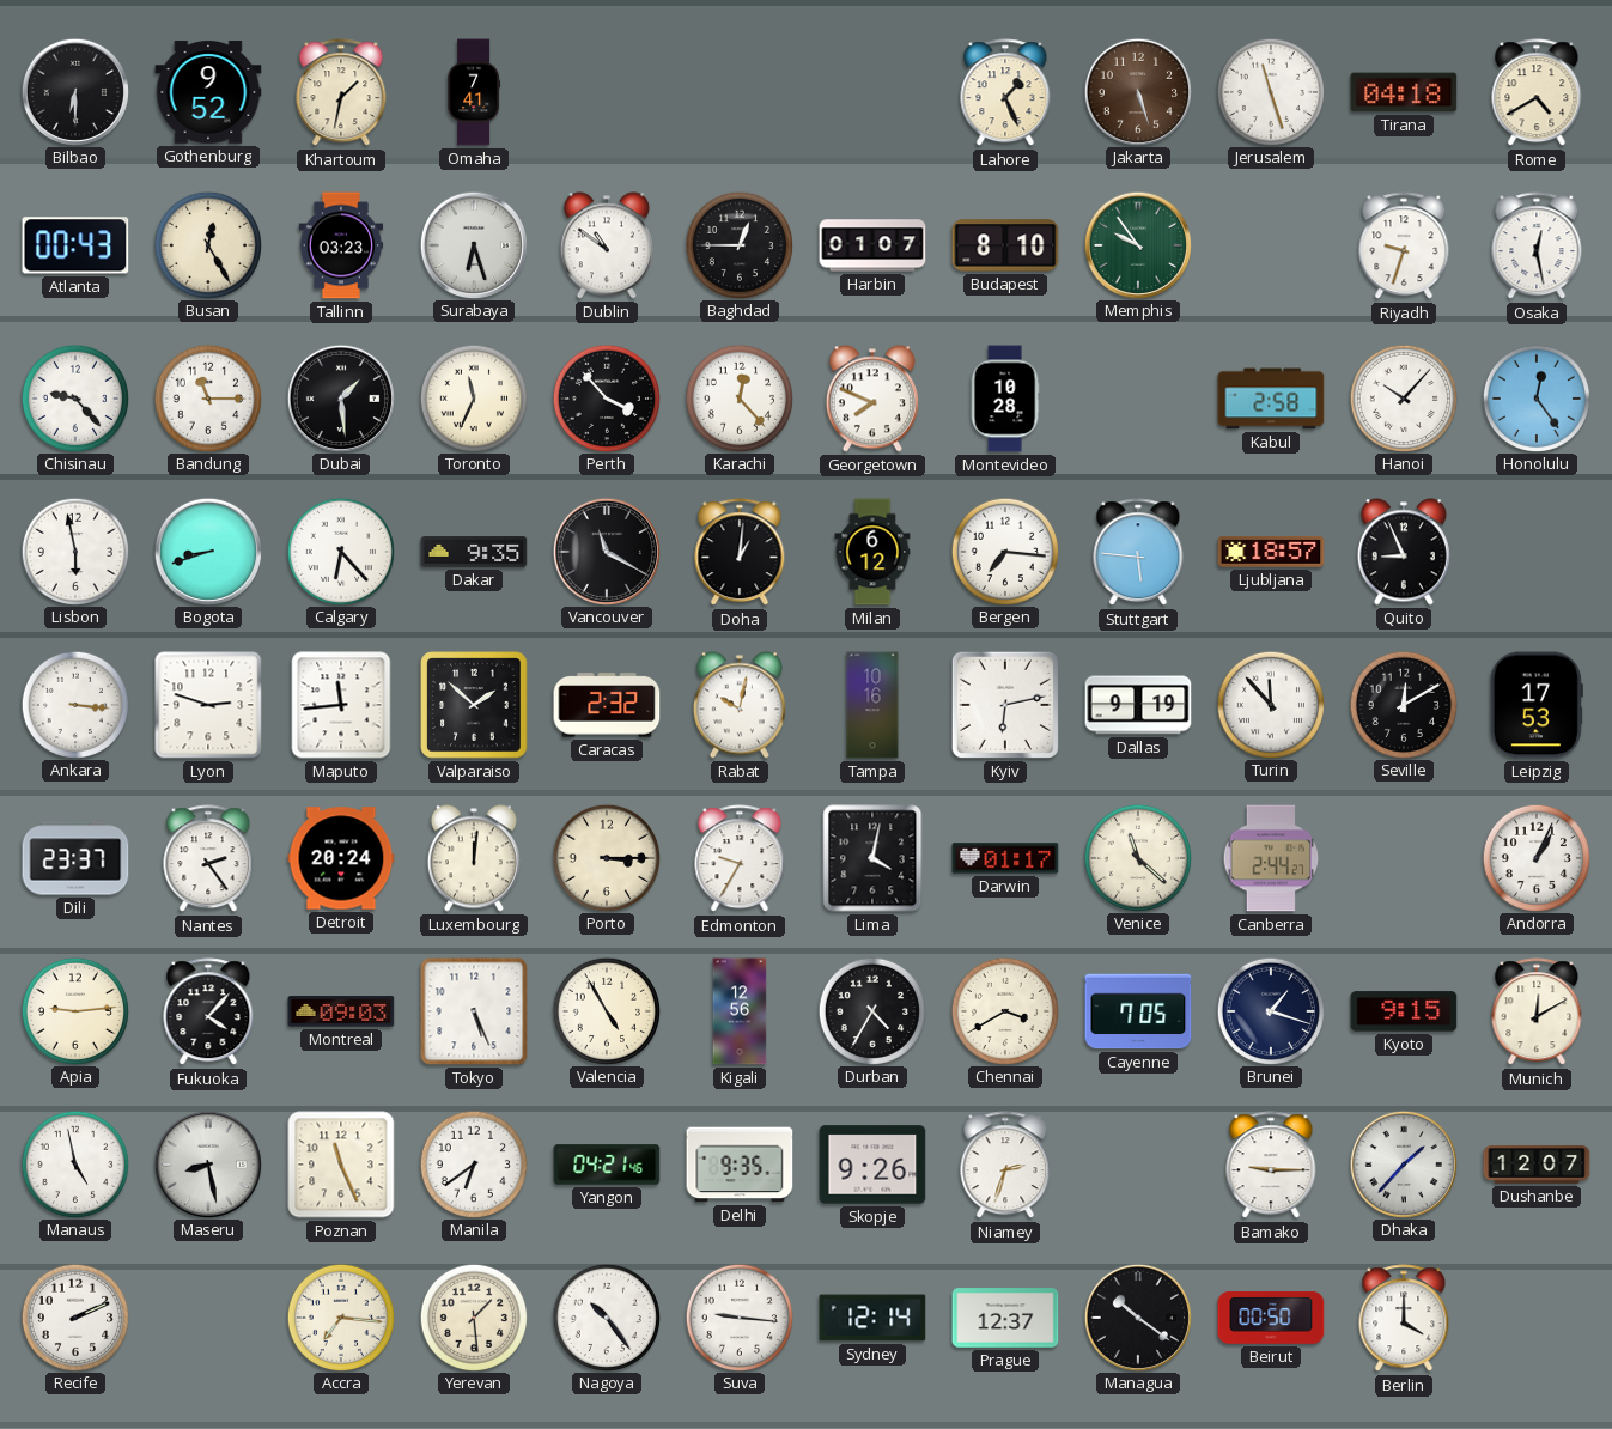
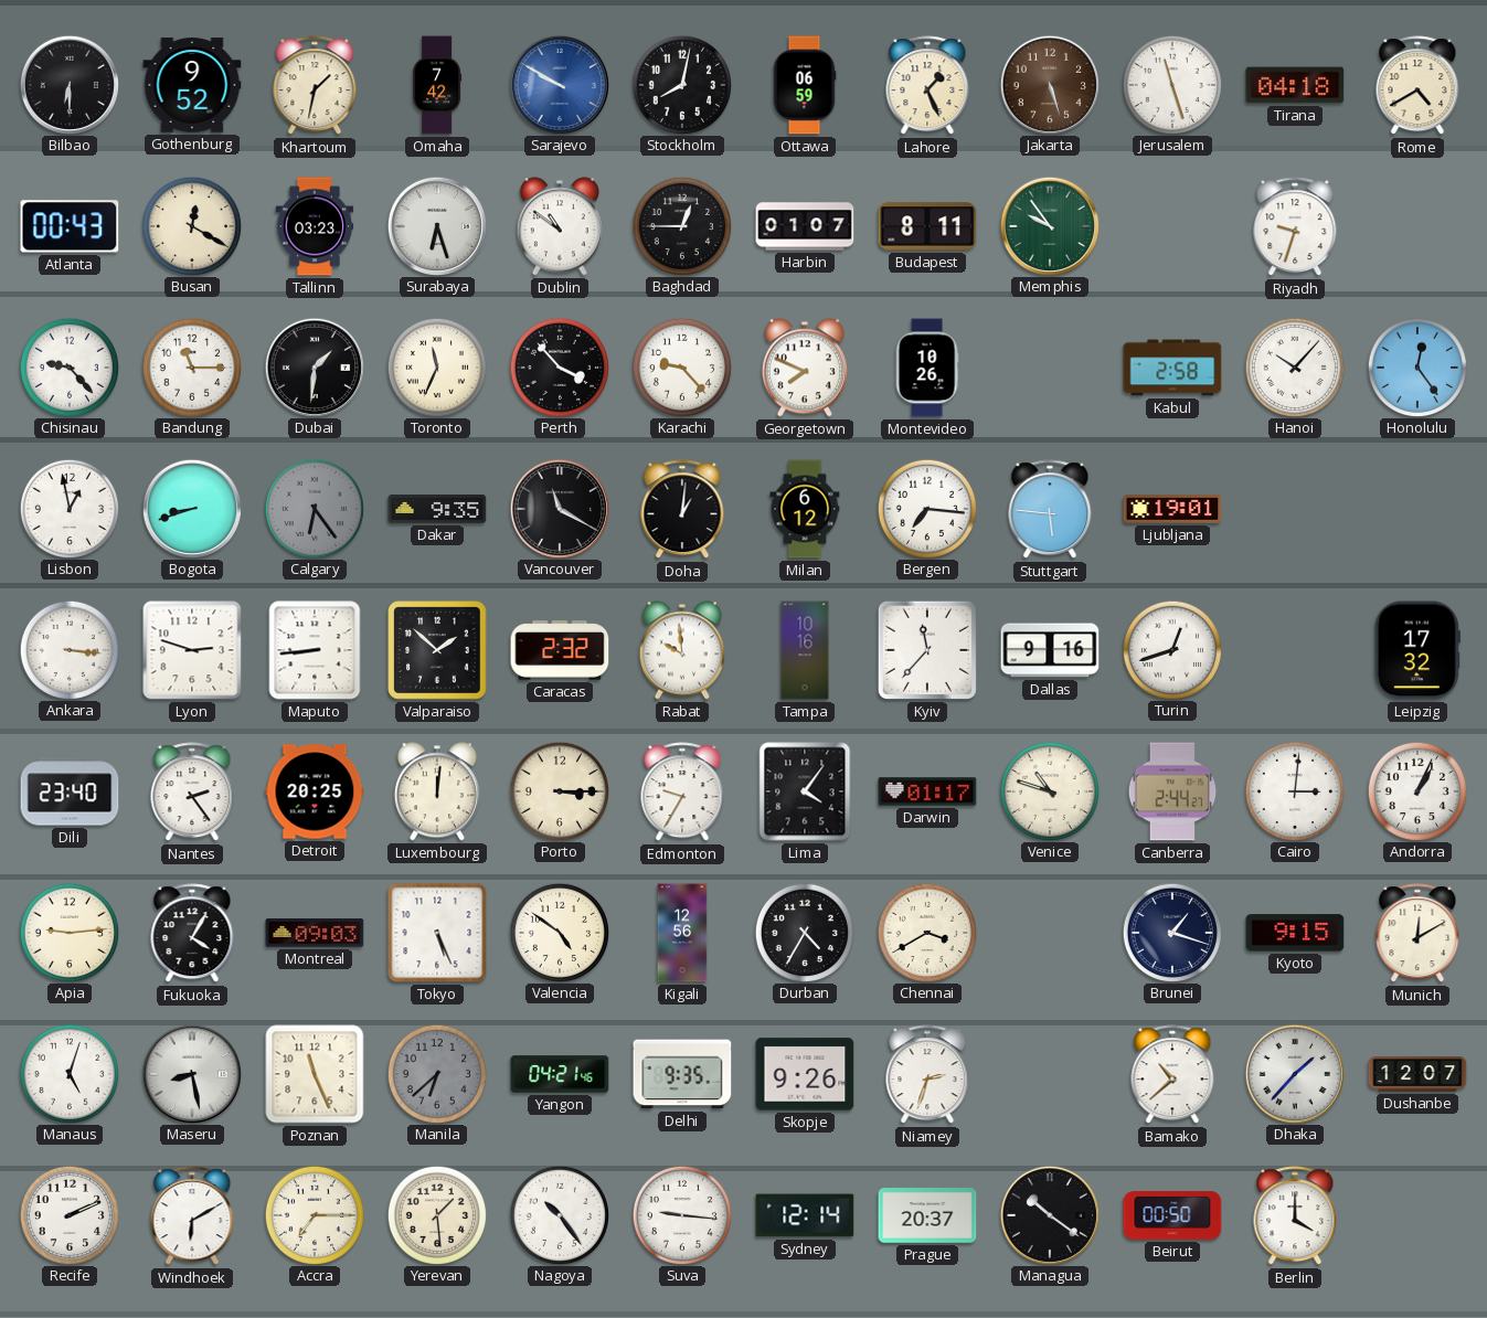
Omaha: 7:41 -> 7:42
Sarajevo: none -> 9:50
Stockholm: none -> 8:02
Ottawa: none -> 06:59
Busan: 12:25 -> 12:20
Budapest: 8:10 -> 8:11
Osaka: 12:28 -> none
Dubai: 1:29 -> 1:31
Karachi: 12:23 -> 9:23
Montevideo: 10:28 -> 10:26
Lisbon: 5:58 -> 12:58
Calgary: 6:23 -> 6:24
Calgary dial: white -> grey
Ljubljana: 18:57 -> 19:01
Quito: 8:56 -> none
Maputo: 11:44 -> 8:44
Rabat: 10:02 -> 9:59
Kyiv: 6:13 -> 11:37
Dallas: 9:19 -> 9:16
Turin: 11:53 -> 12:42
Seville: 12:10 -> none
Leipzig: 17:53 -> 17:32
Dili: 23:37 -> 23:40
Detroit: 20:24 -> 20:25
Lima: 4:02 -> 4:06
Venice: 11:22 -> 10:48
Cairo: none -> 3:01
Fukuoka: 4:07 -> 4:05
Valencia: 4:55 -> 4:51
Cayenne: 7:05 -> none
Manaus: 4:58 -> 5:03
Manila: 6:39 -> 6:38
Manila dial: white -> grey
Bamako: 9:15 -> 10:38
Windhoek: none -> 6:10
Accra: 7:16 -> 7:15
Prague: 12:37 -> 20:37
